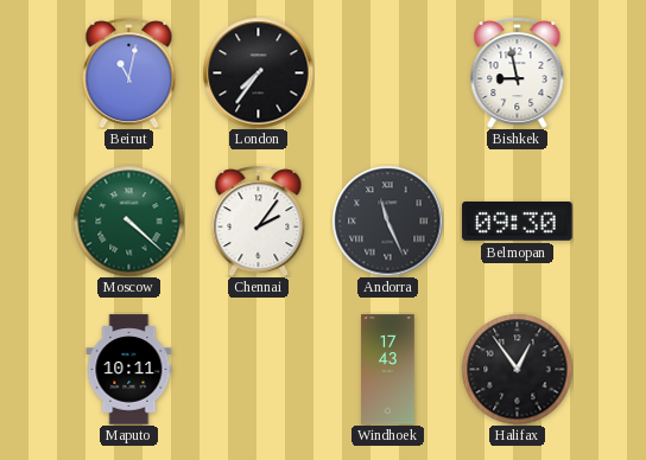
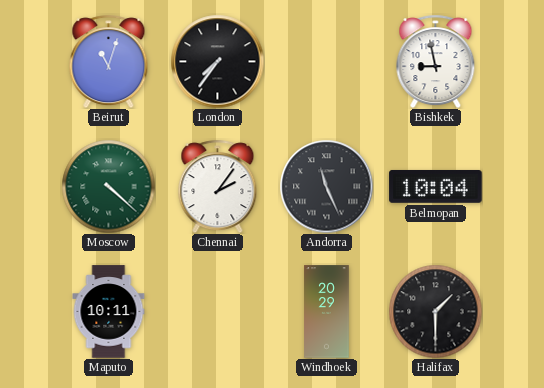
Beirut: 11:02 -> 11:03
Belmopan: 09:30 -> 10:04
Windhoek: 17:43 -> 20:29
Halifax: 12:54 -> 1:30
